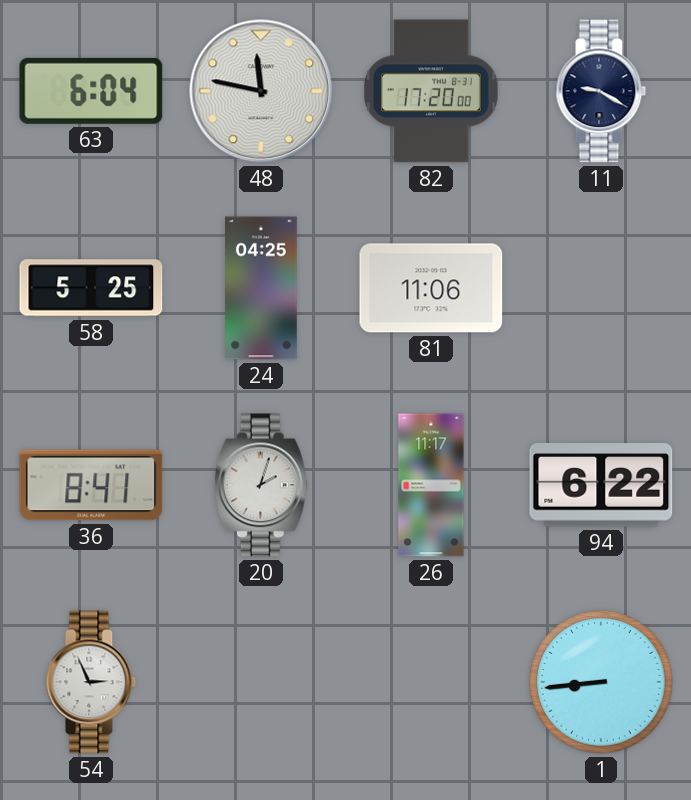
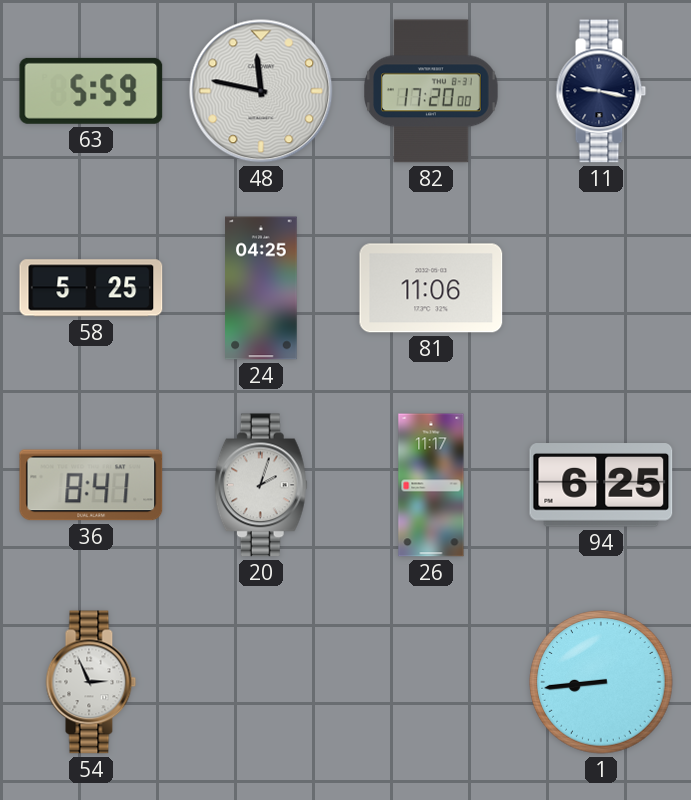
63: 6:04 -> 5:59
11: 9:20 -> 9:17
94: 6:22 -> 6:25
